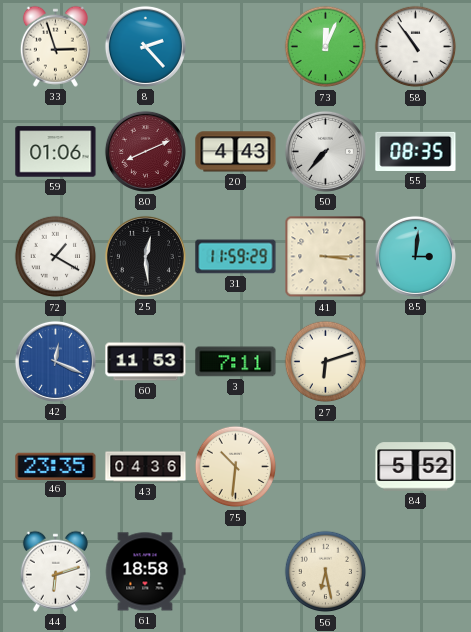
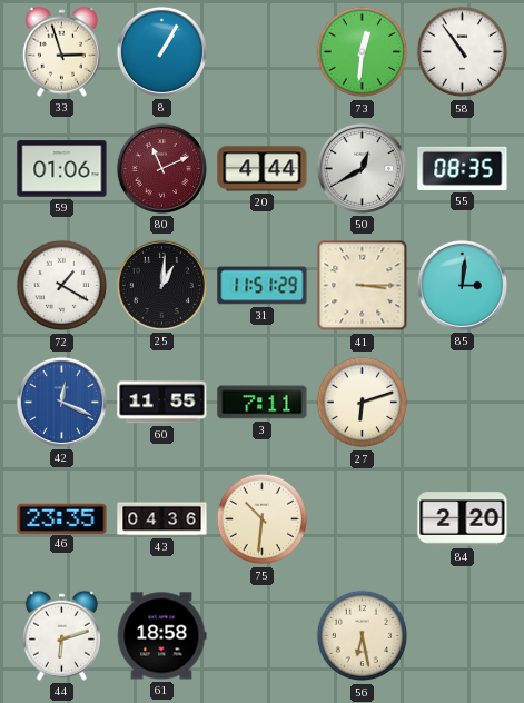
8: 2:23 -> 1:05
73: 12:04 -> 12:31
80: 8:11 -> 11:11
20: 4:43 -> 4:44
50: 7:37 -> 12:40
25: 12:29 -> 1:01
31: 11:59 -> 11:51
60: 11:53 -> 11:55
84: 5:52 -> 2:20
